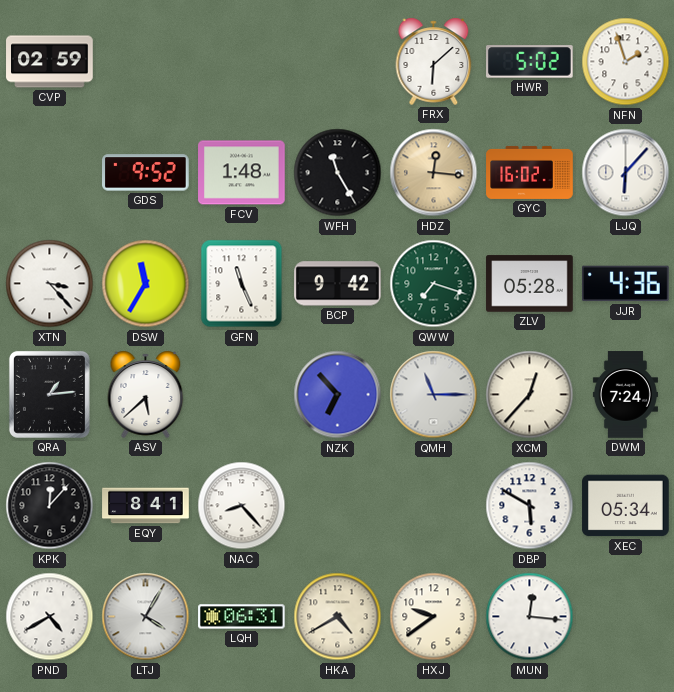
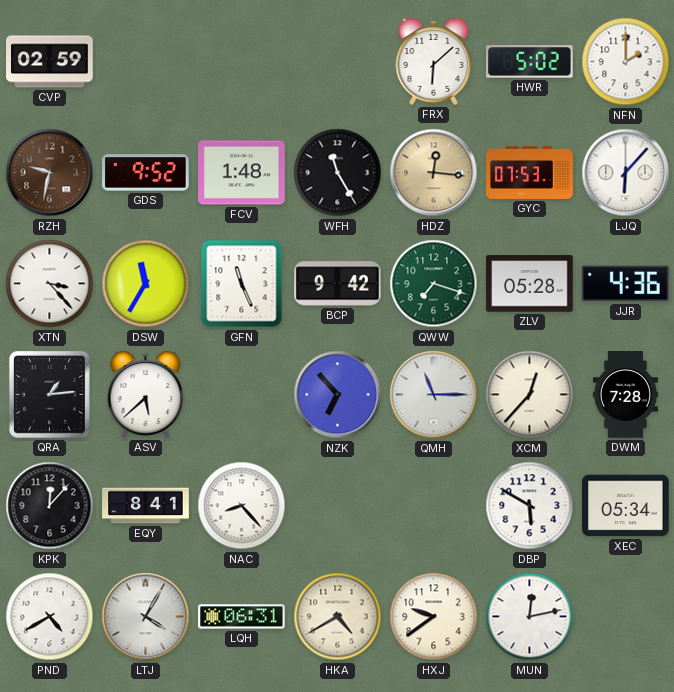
NFN: 1:57 -> 2:00
RZH: none -> 9:32
GYC: 16:02 -> 07:53
DWM: 7:24 -> 7:28
MUN: 12:16 -> 12:13
